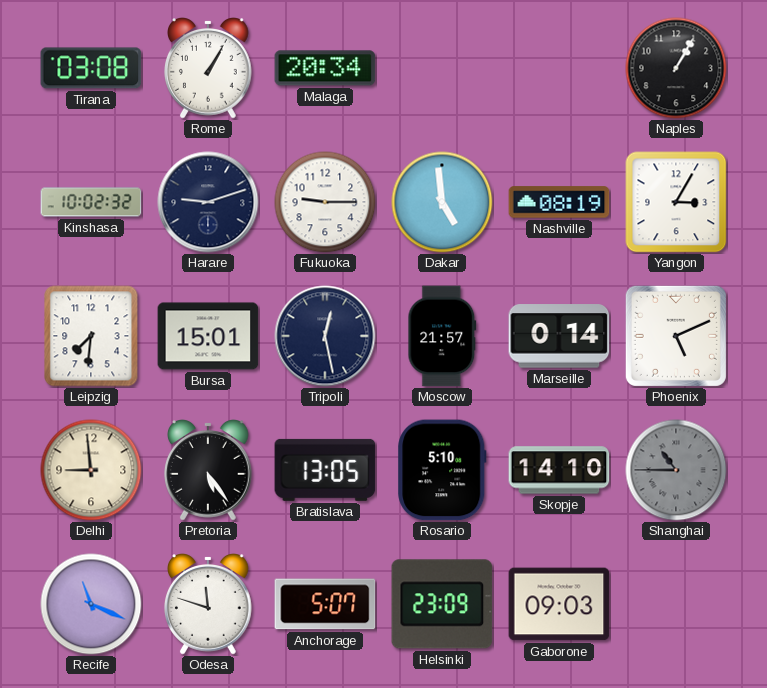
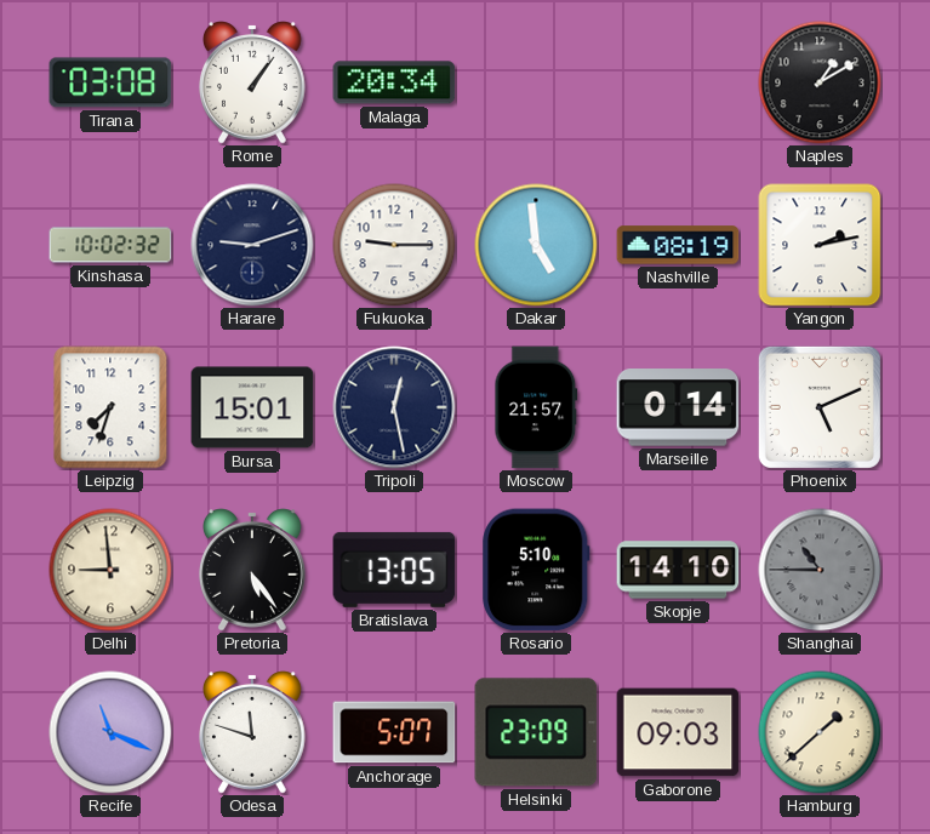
Rome: 1:05 -> 1:06
Naples: 1:05 -> 1:10
Yangon: 3:05 -> 2:13
Leipzig: 7:31 -> 7:33
Hamburg: none -> 1:38
